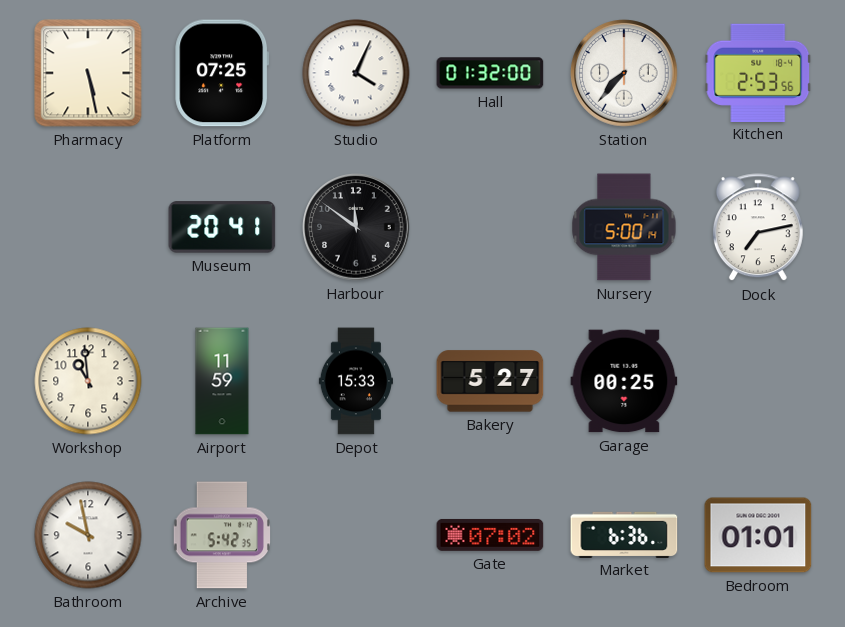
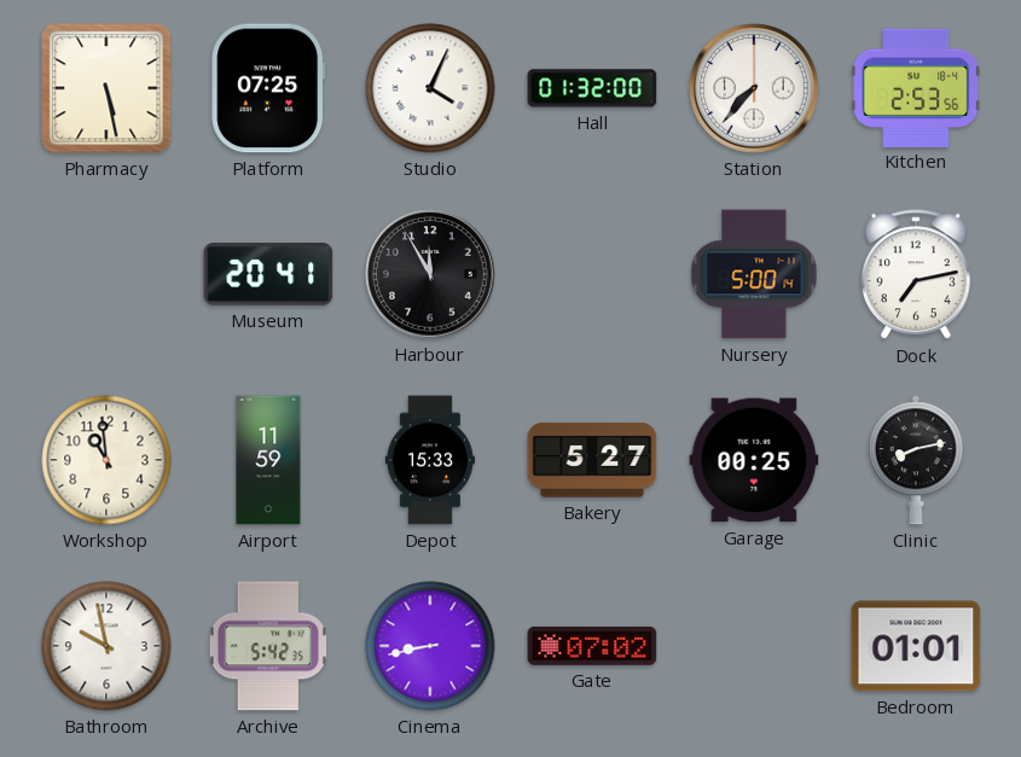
Harbour: 11:51 -> 11:55
Clinic: none -> 8:13
Cinema: none -> 8:43
Market: 6:36 -> none
